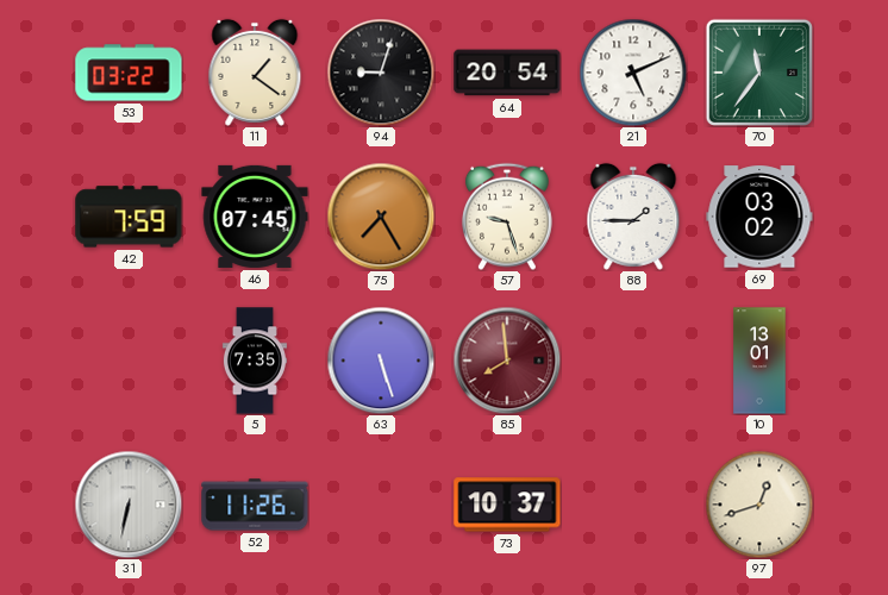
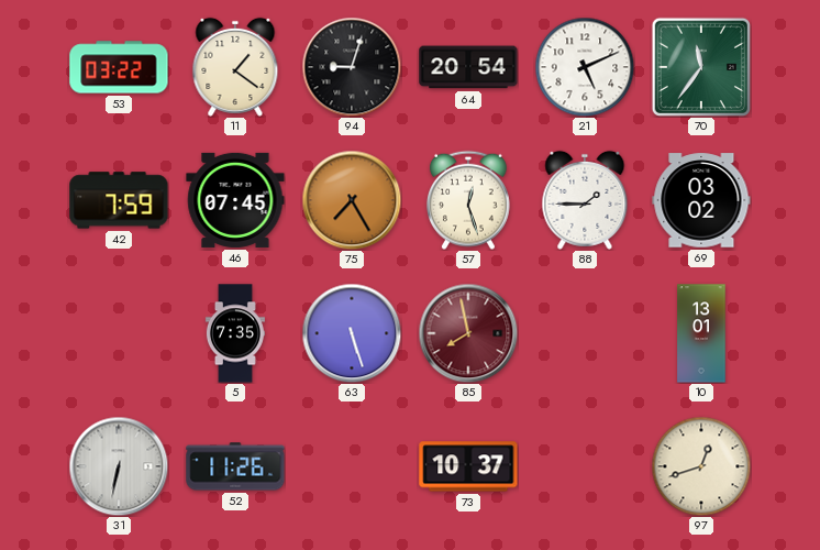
57: 9:27 -> 12:27
85: 7:59 -> 7:58
